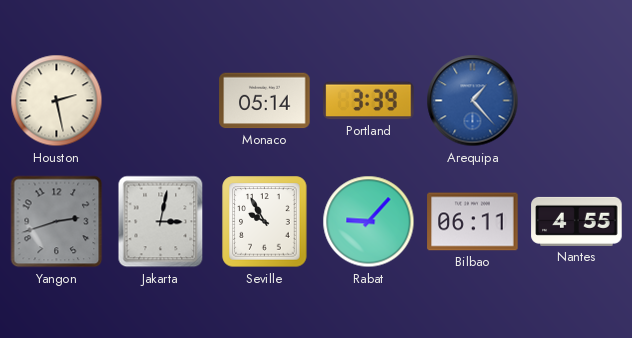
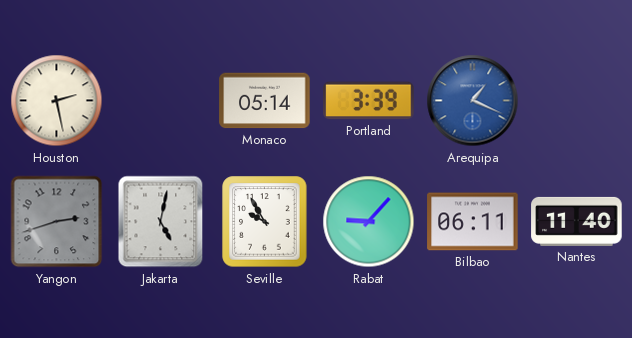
Arequipa: 1:23 -> 1:19
Jakarta: 3:02 -> 5:02
Nantes: 4:55 -> 11:40
